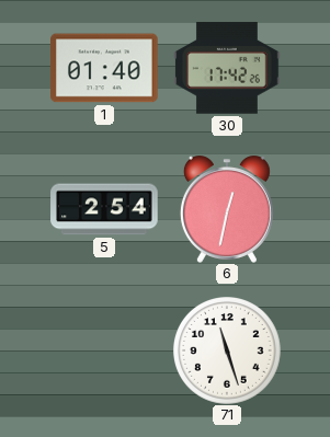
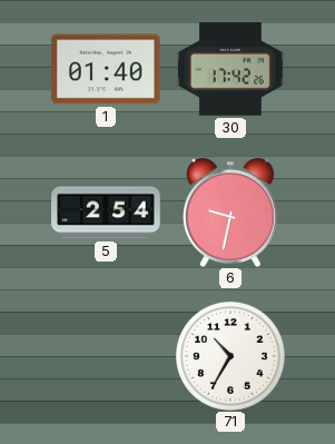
6: 12:32 -> 9:32
71: 11:27 -> 10:35
